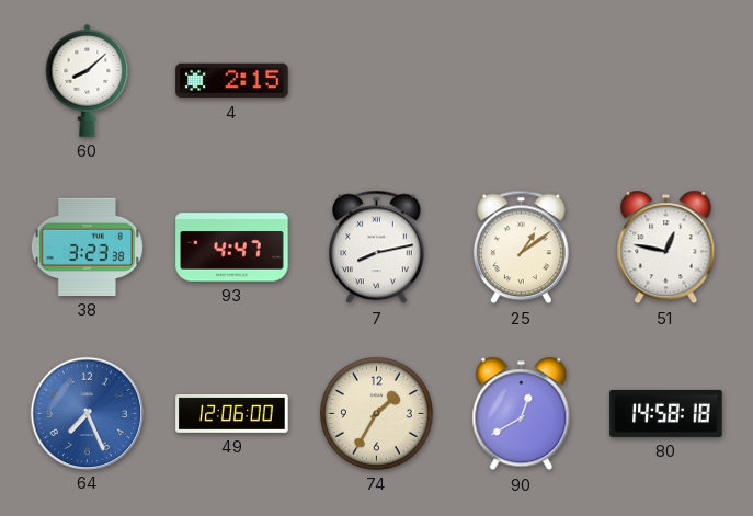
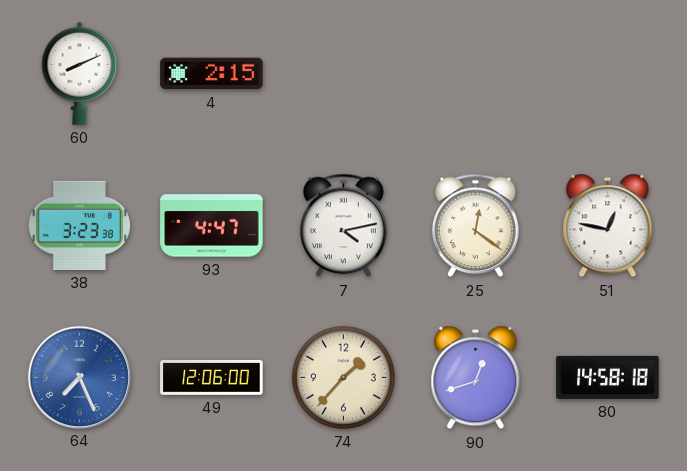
60: 8:08 -> 8:11
7: 8:13 -> 4:13
25: 1:09 -> 12:21
74: 1:35 -> 1:37
90: 12:40 -> 12:42
